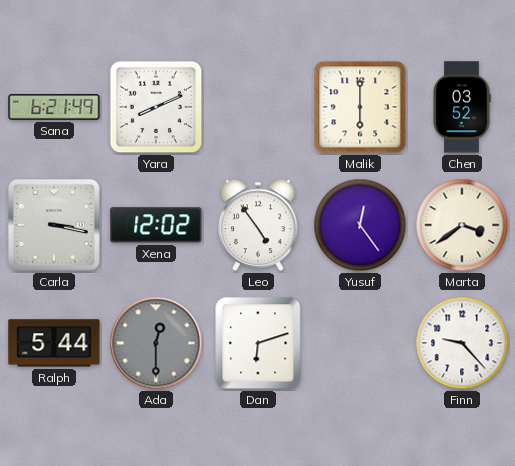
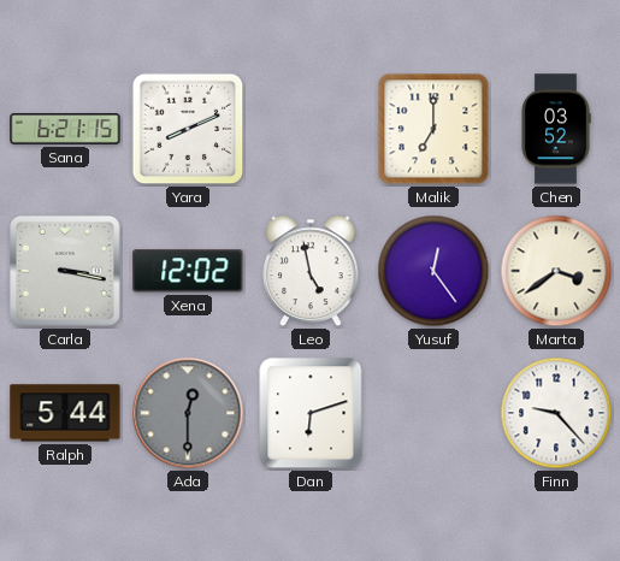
Sana: 6:21:49 -> 6:21:15
Malik: 6:00 -> 7:00
Leo: 4:54 -> 4:58
